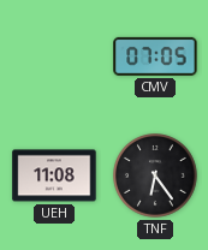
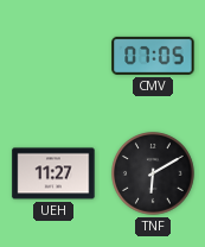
UEH: 11:08 -> 11:27
TNF: 6:24 -> 6:10
